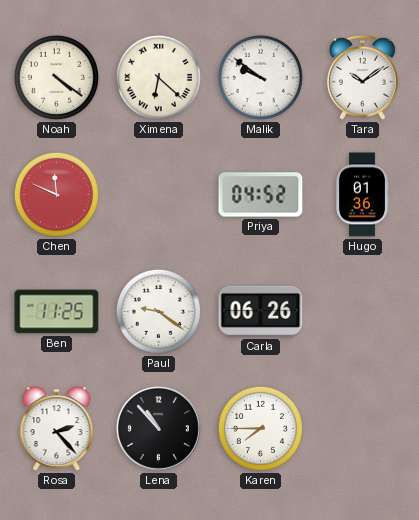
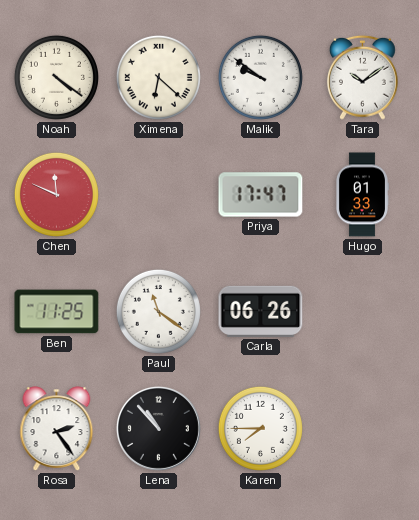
Priya: 04:52 -> 17:47
Hugo: 01:36 -> 01:33
Paul: 9:21 -> 11:21
Rosa: 2:23 -> 2:24
